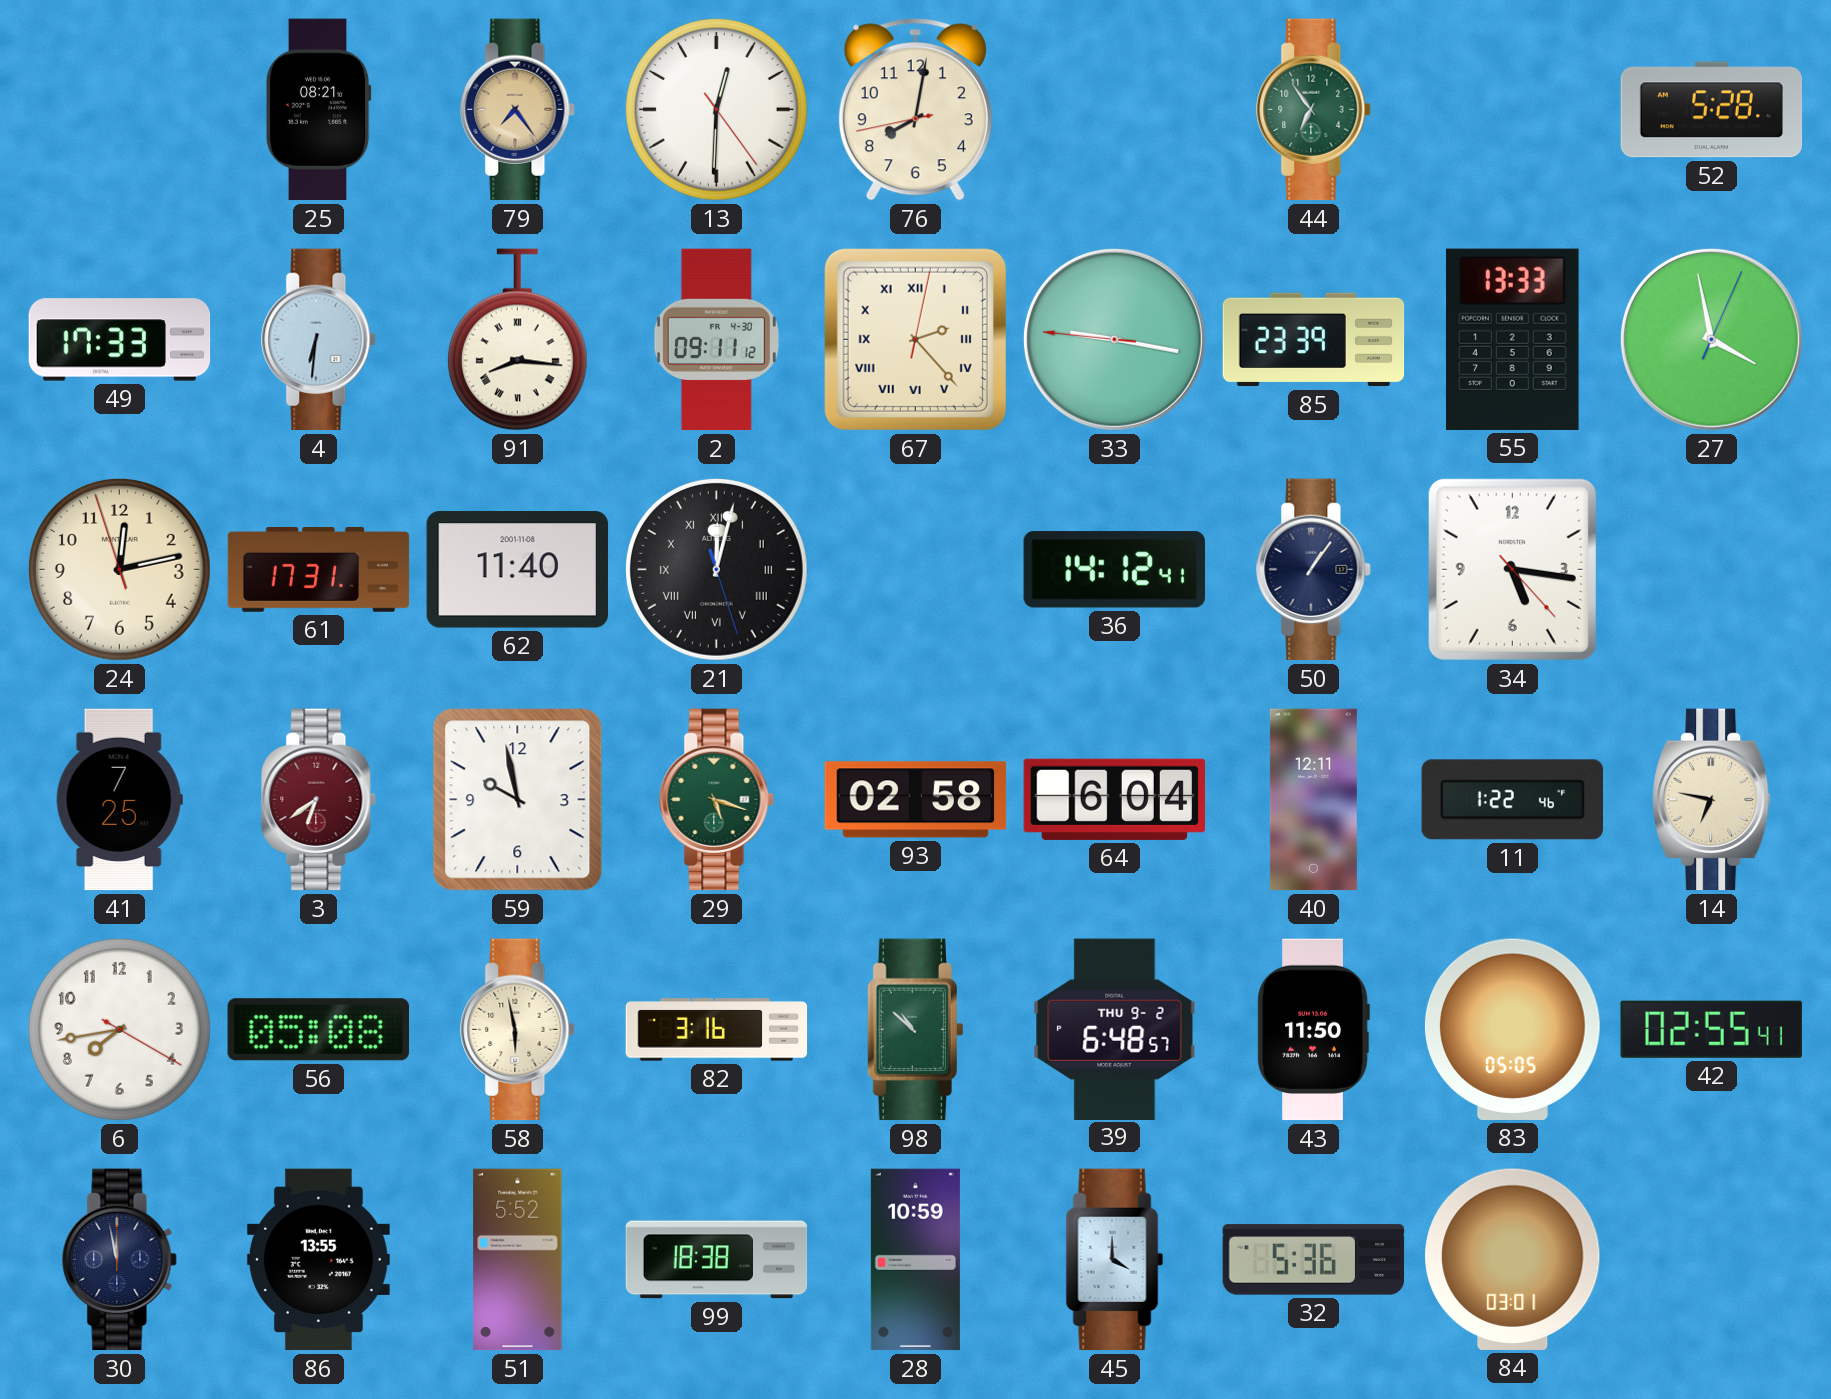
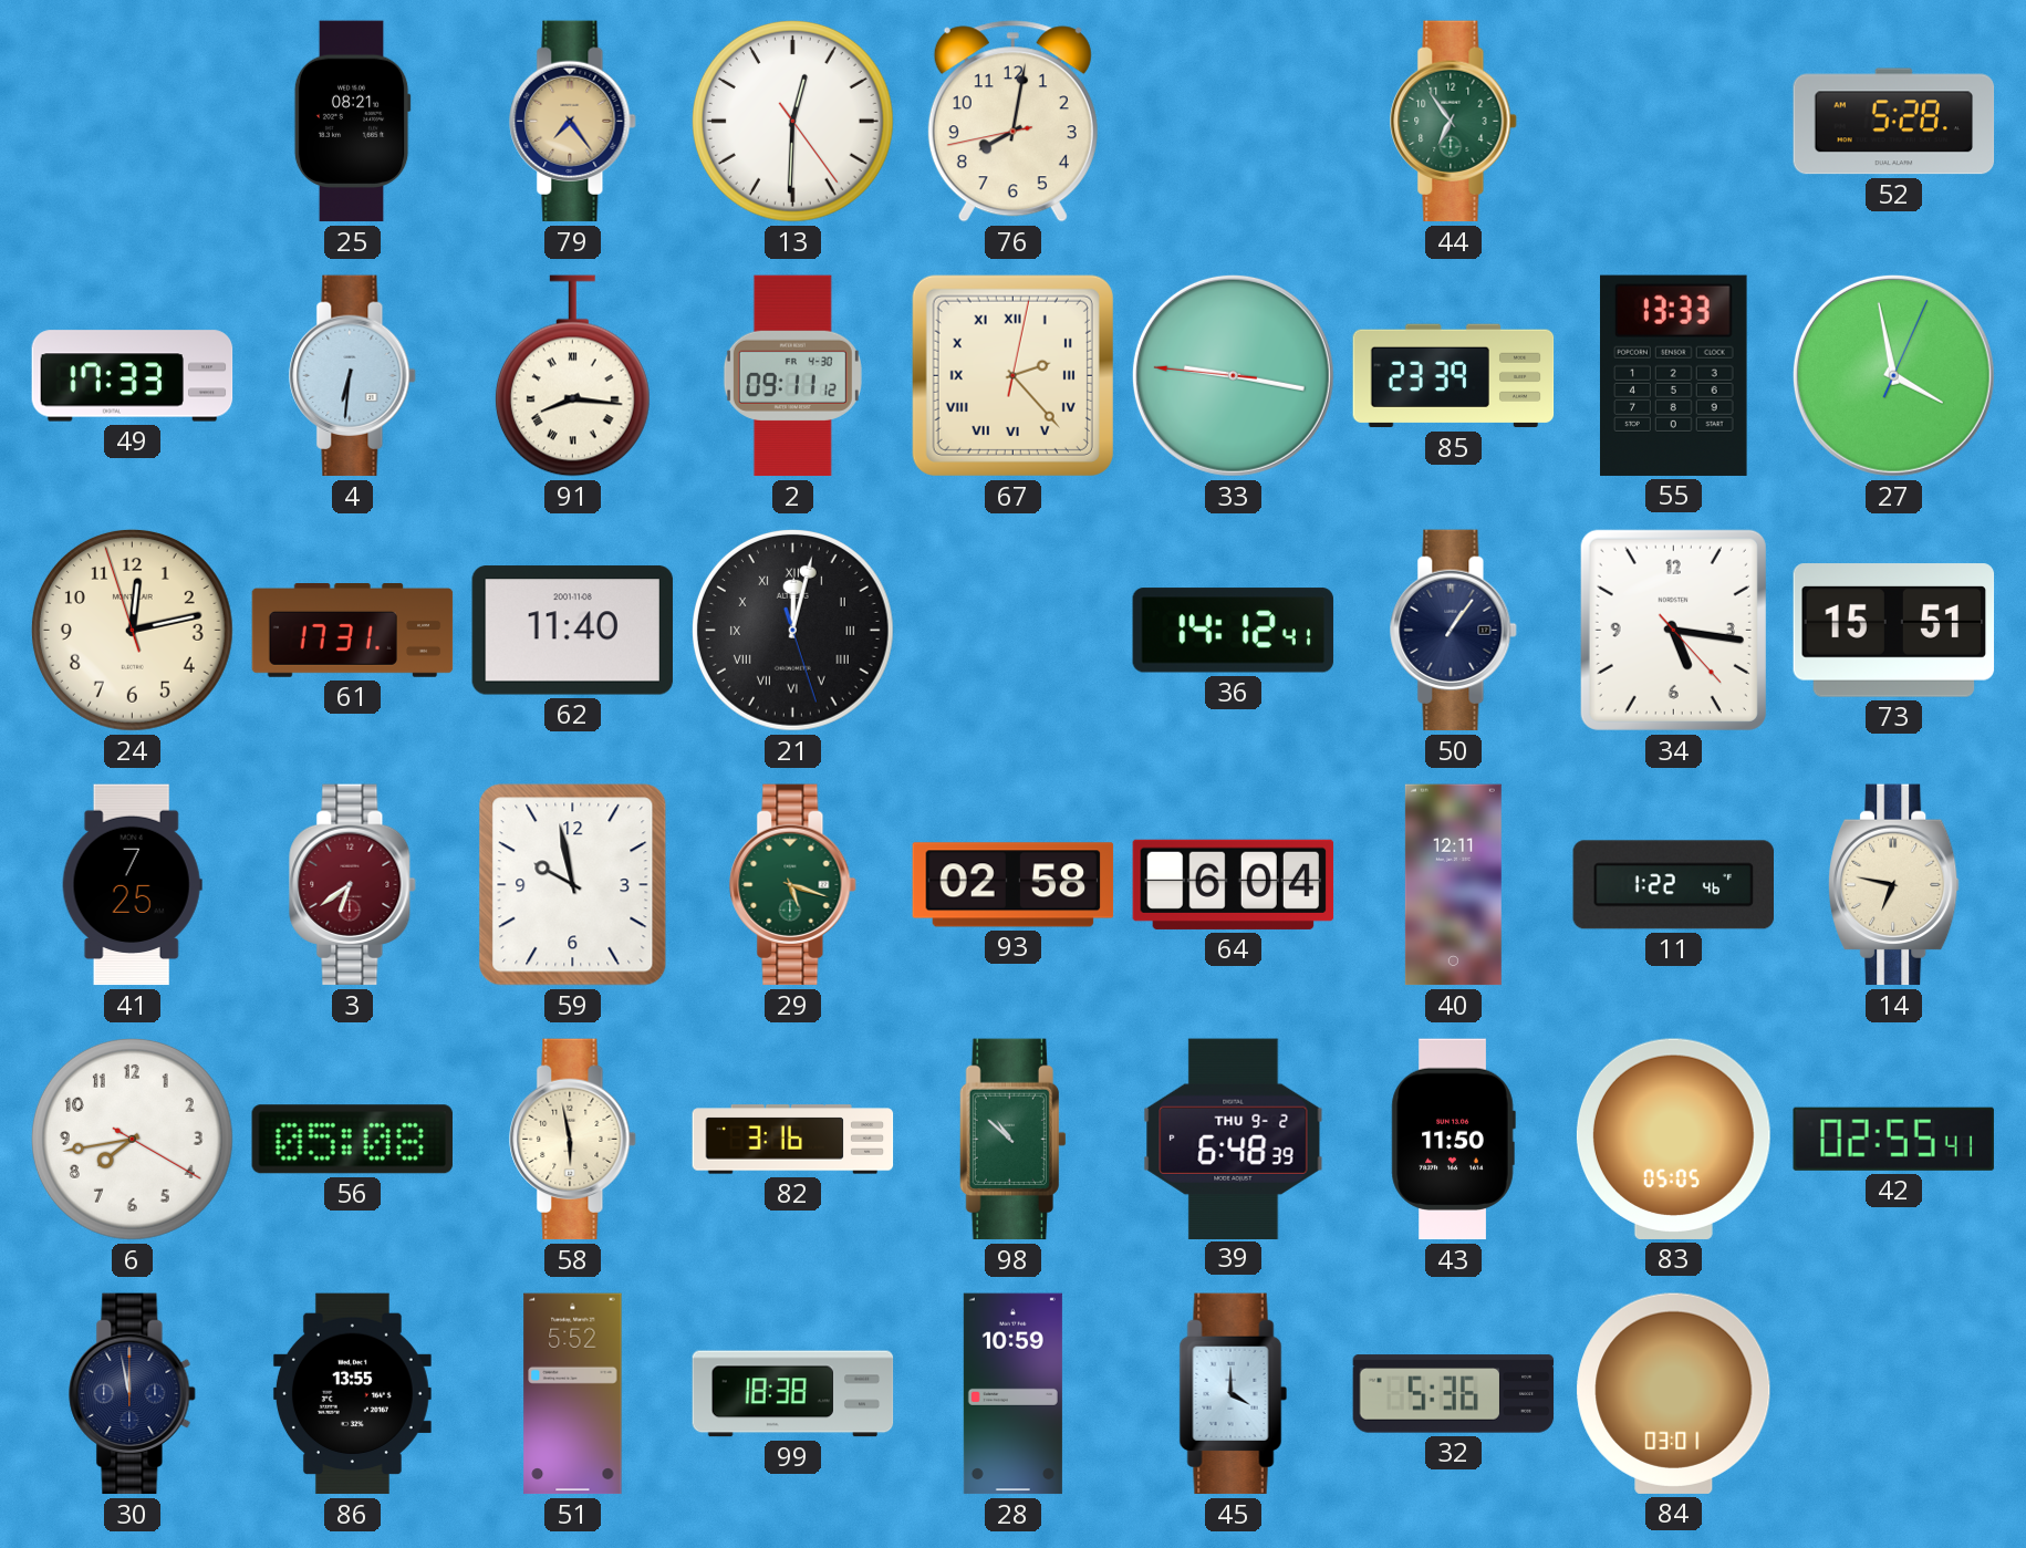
73: none -> 15:51
39: 6:48:57 -> 6:48:39
